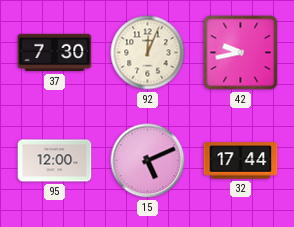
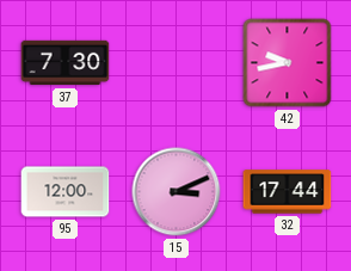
92: 12:04 -> none
15: 5:11 -> 3:11
